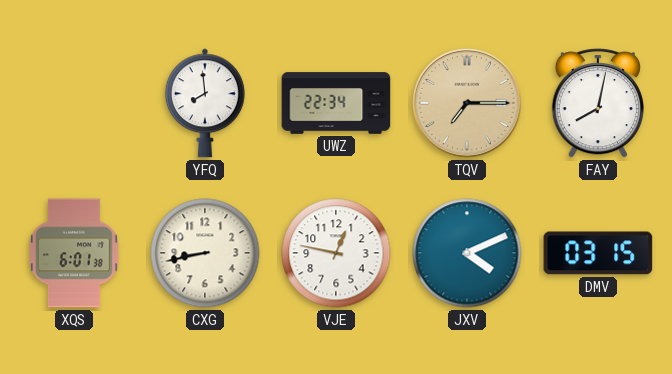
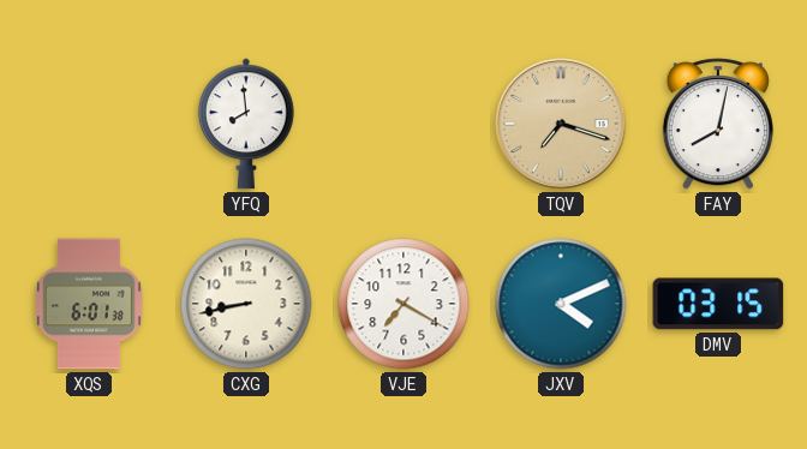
UWZ: 22:34 -> none
TQV: 7:15 -> 7:18
VJE: 12:47 -> 7:20
